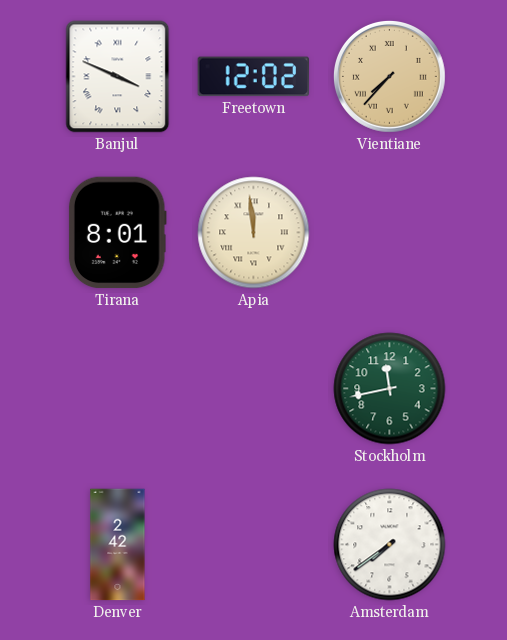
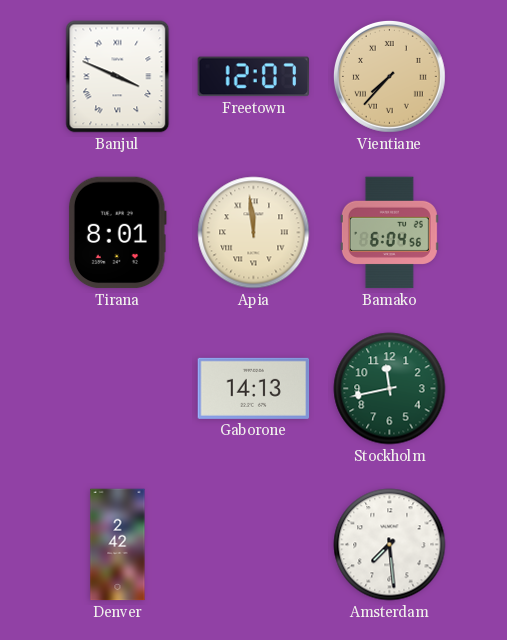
Freetown: 12:02 -> 12:07
Bamako: none -> 6:04
Gaborone: none -> 14:13
Amsterdam: 7:39 -> 7:29
